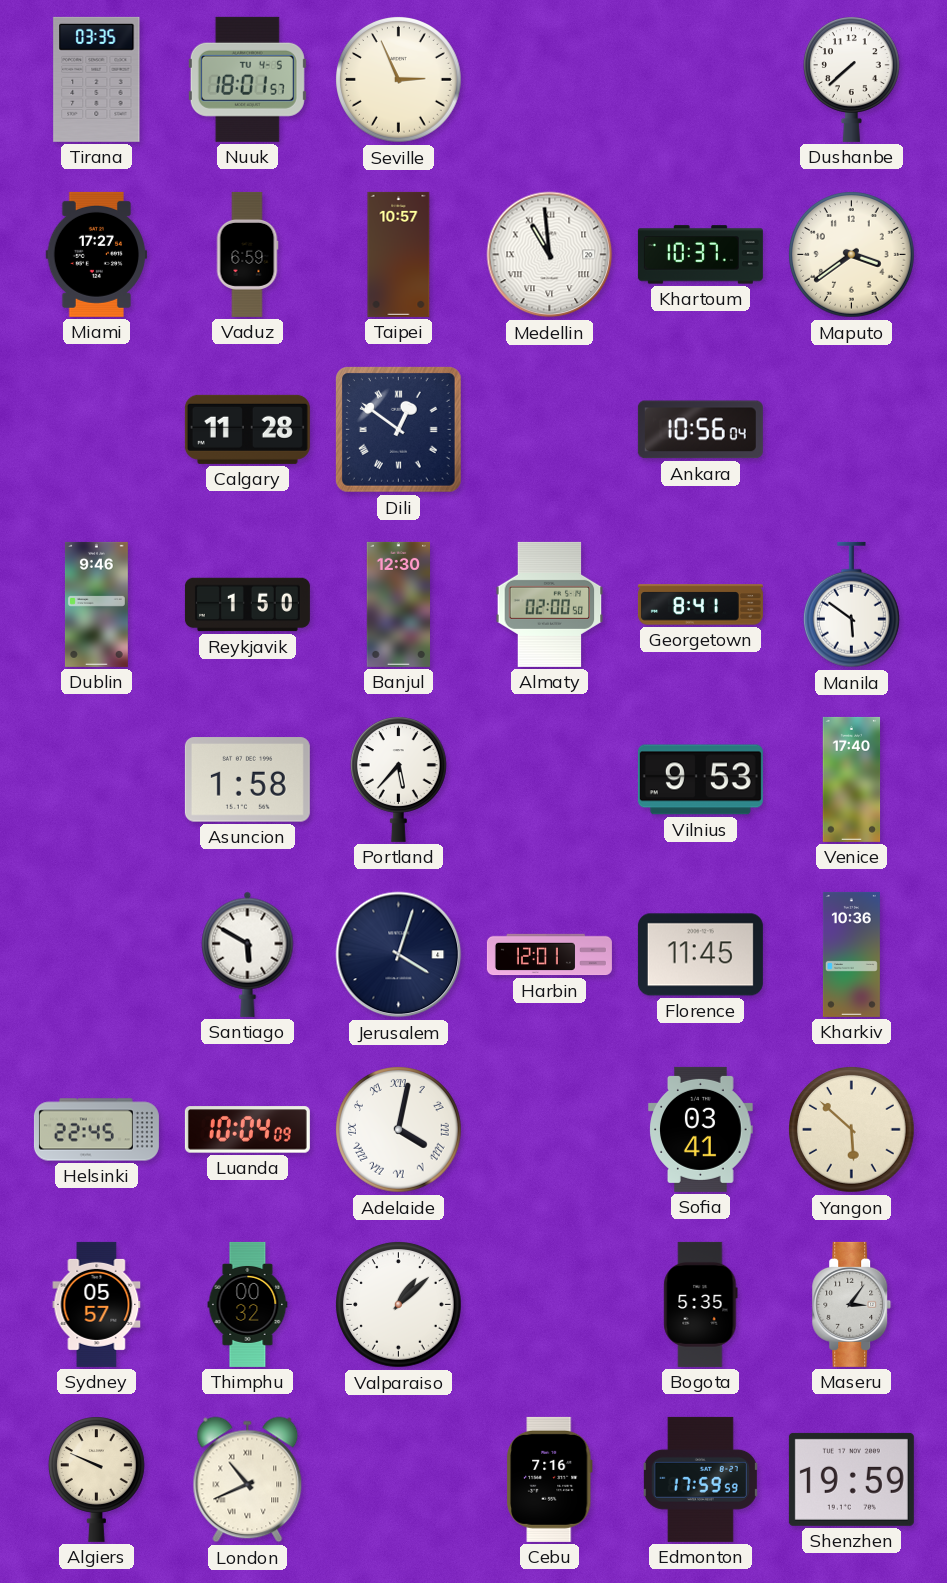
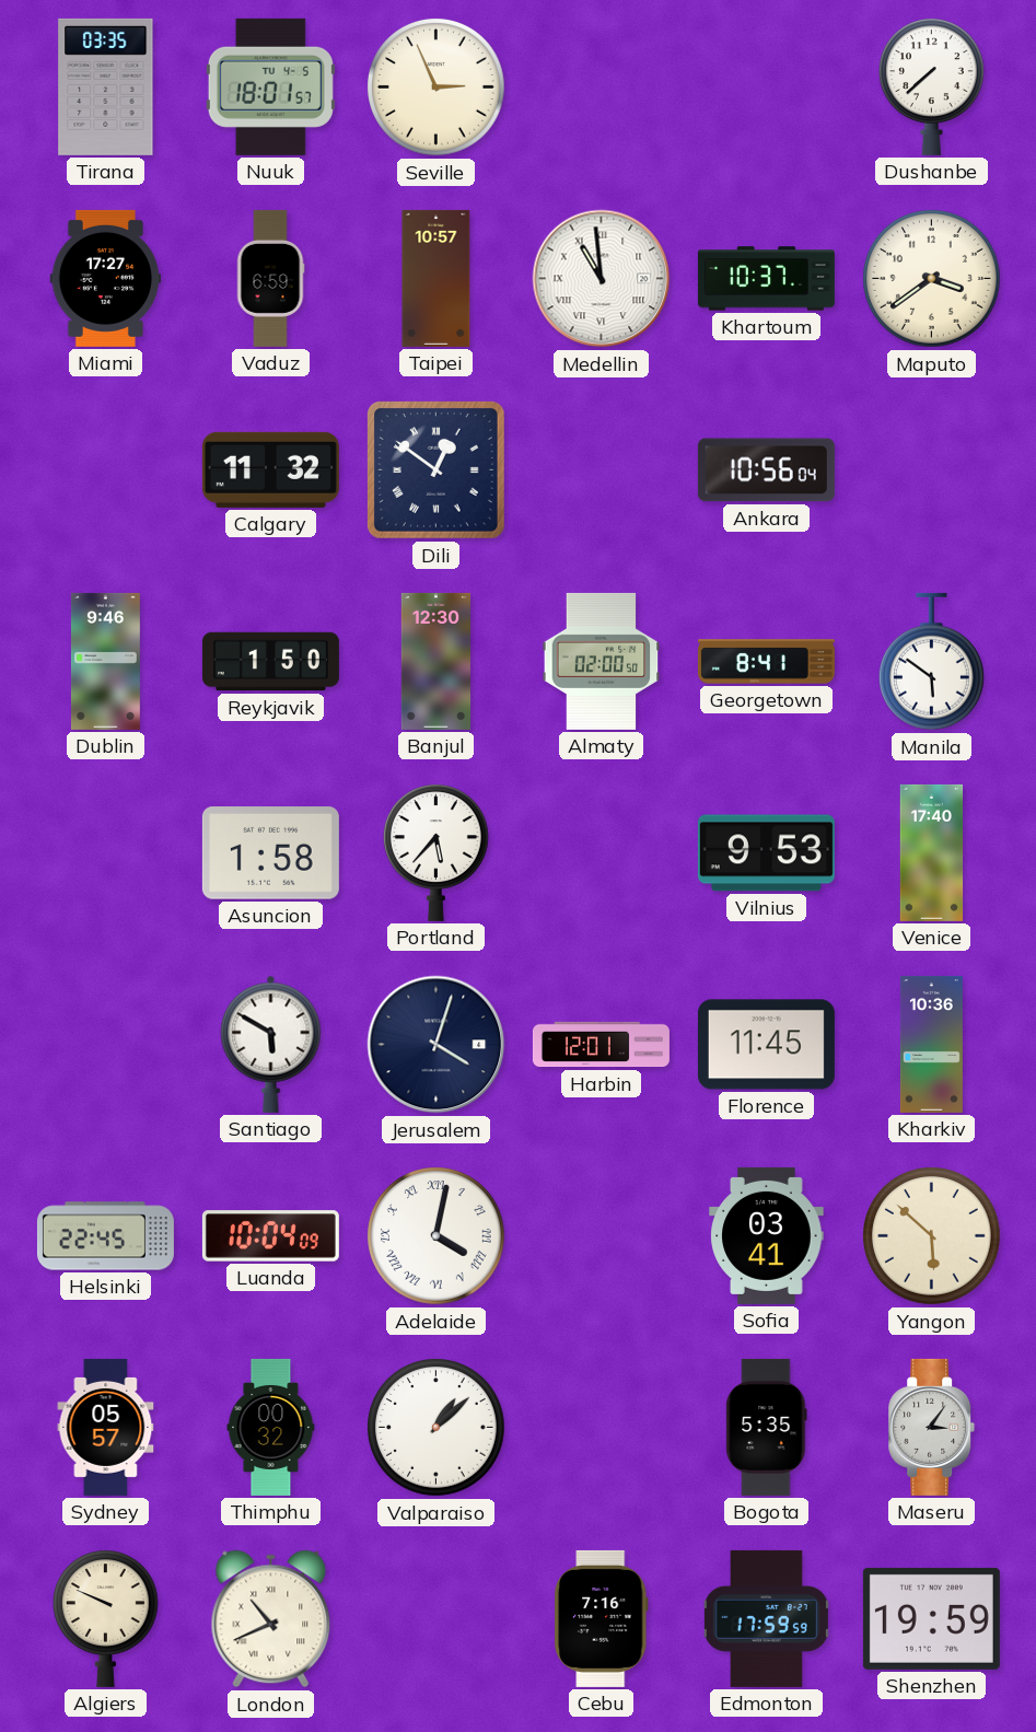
Calgary: 11:28 -> 11:32
